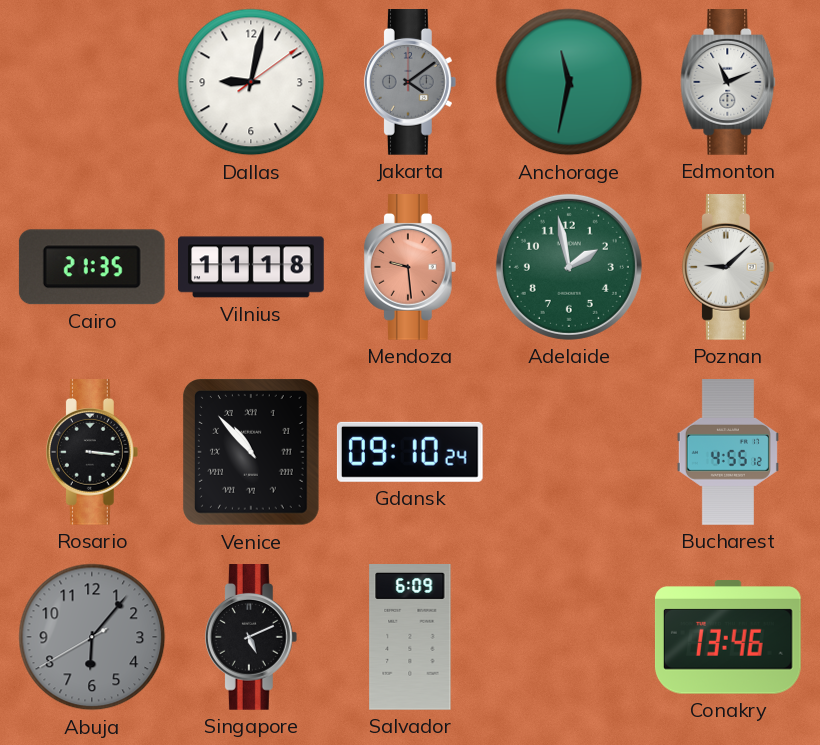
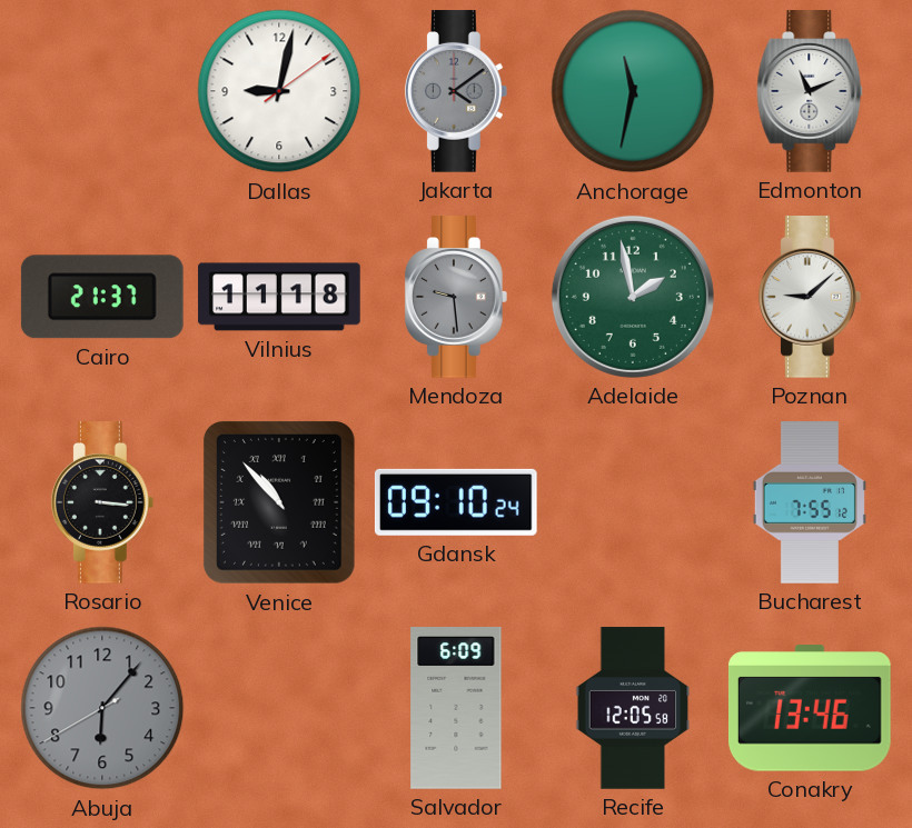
Cairo: 21:35 -> 21:37
Mendoza dial: salmon -> grey
Bucharest: 4:55 -> 7:55
Singapore: 5:11 -> none
Recife: none -> 12:05
